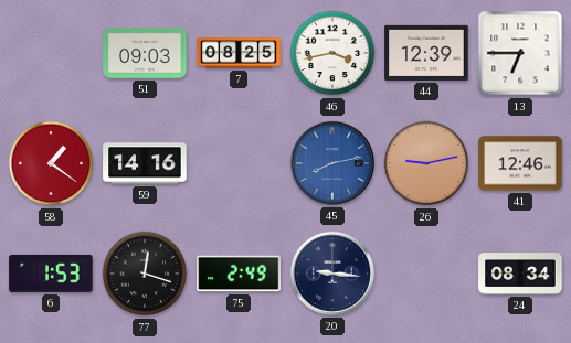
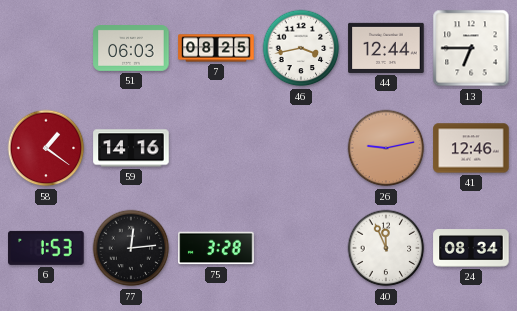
51: 09:03 -> 06:03
44: 12:39 -> 12:44
45: 8:13 -> none
77: 12:18 -> 12:14
75: 2:49 -> 3:28
20: 9:16 -> none
40: none -> 11:56
